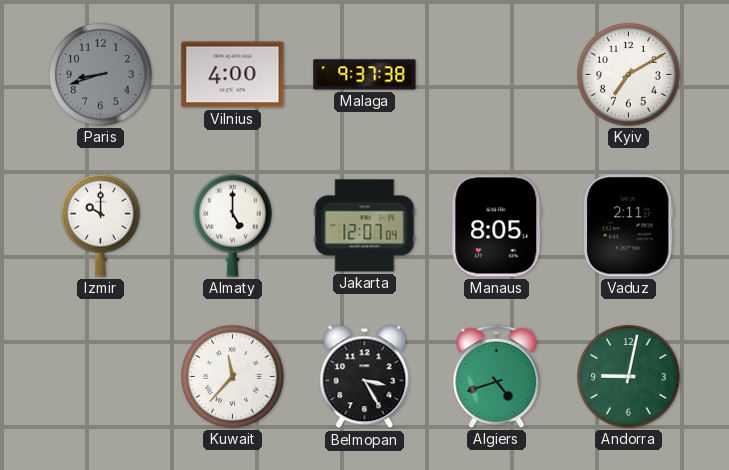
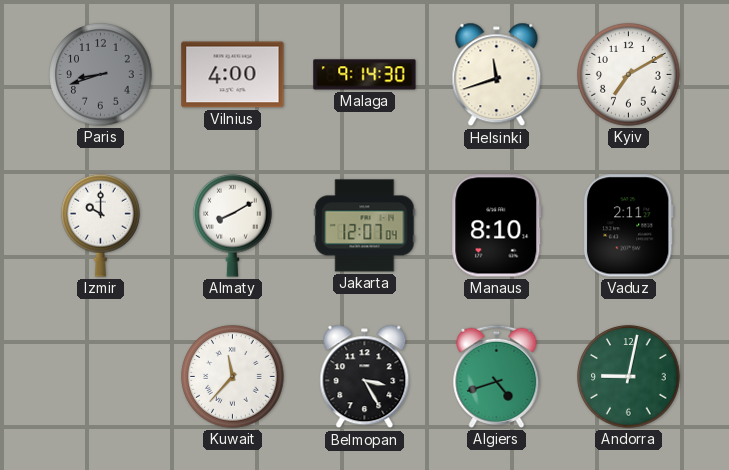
Malaga: 9:37 -> 9:14
Helsinki: none -> 11:42
Almaty: 5:00 -> 8:10
Manaus: 8:05 -> 8:10
